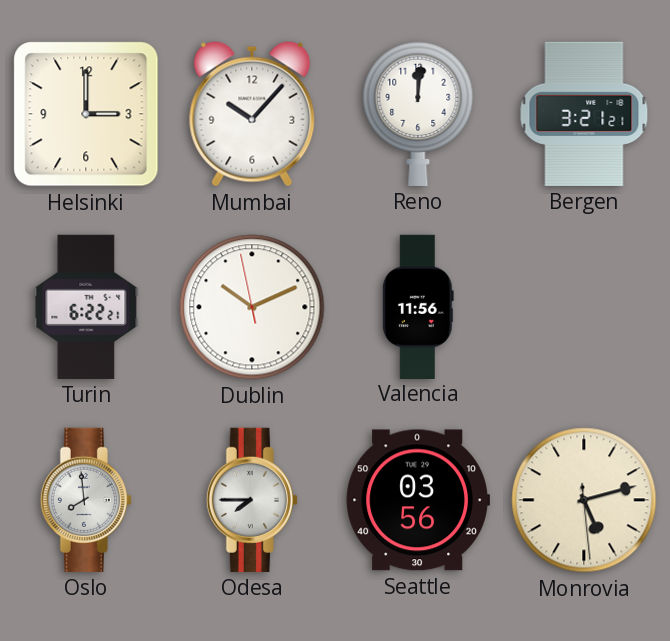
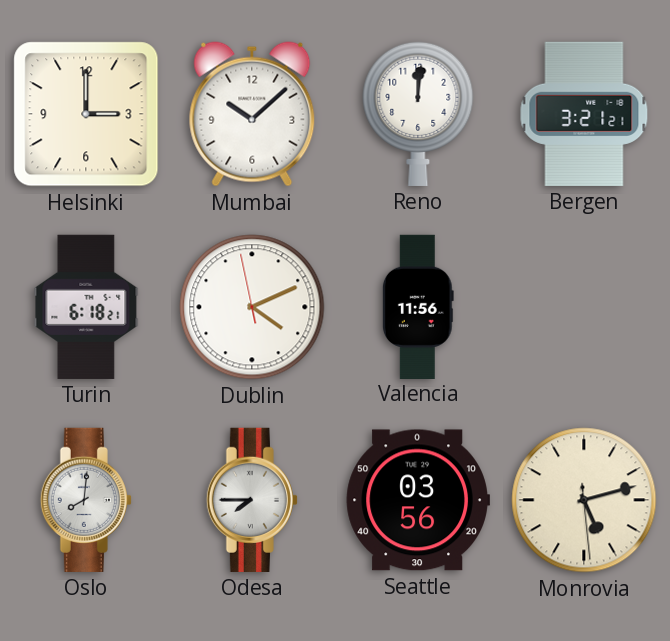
Mumbai: 10:07 -> 10:08
Turin: 6:22 -> 6:18
Dublin: 10:10 -> 4:10
Oslo: 7:59 -> 8:01
